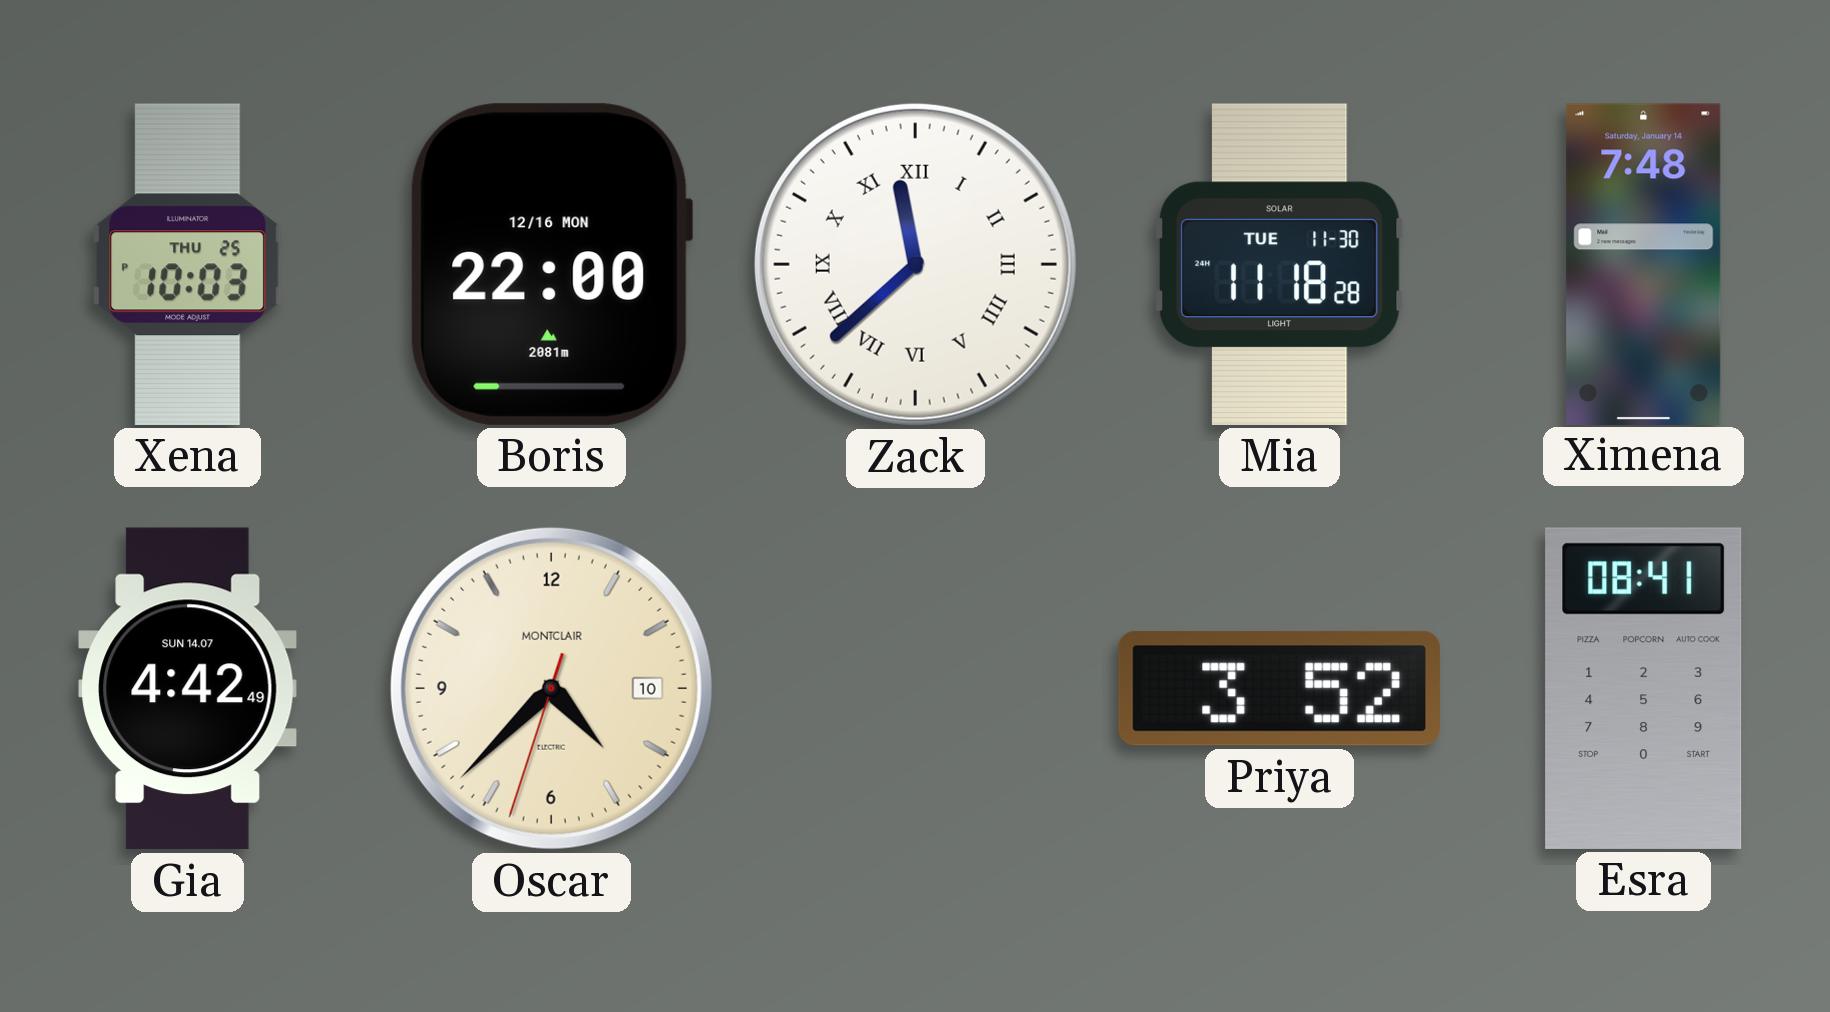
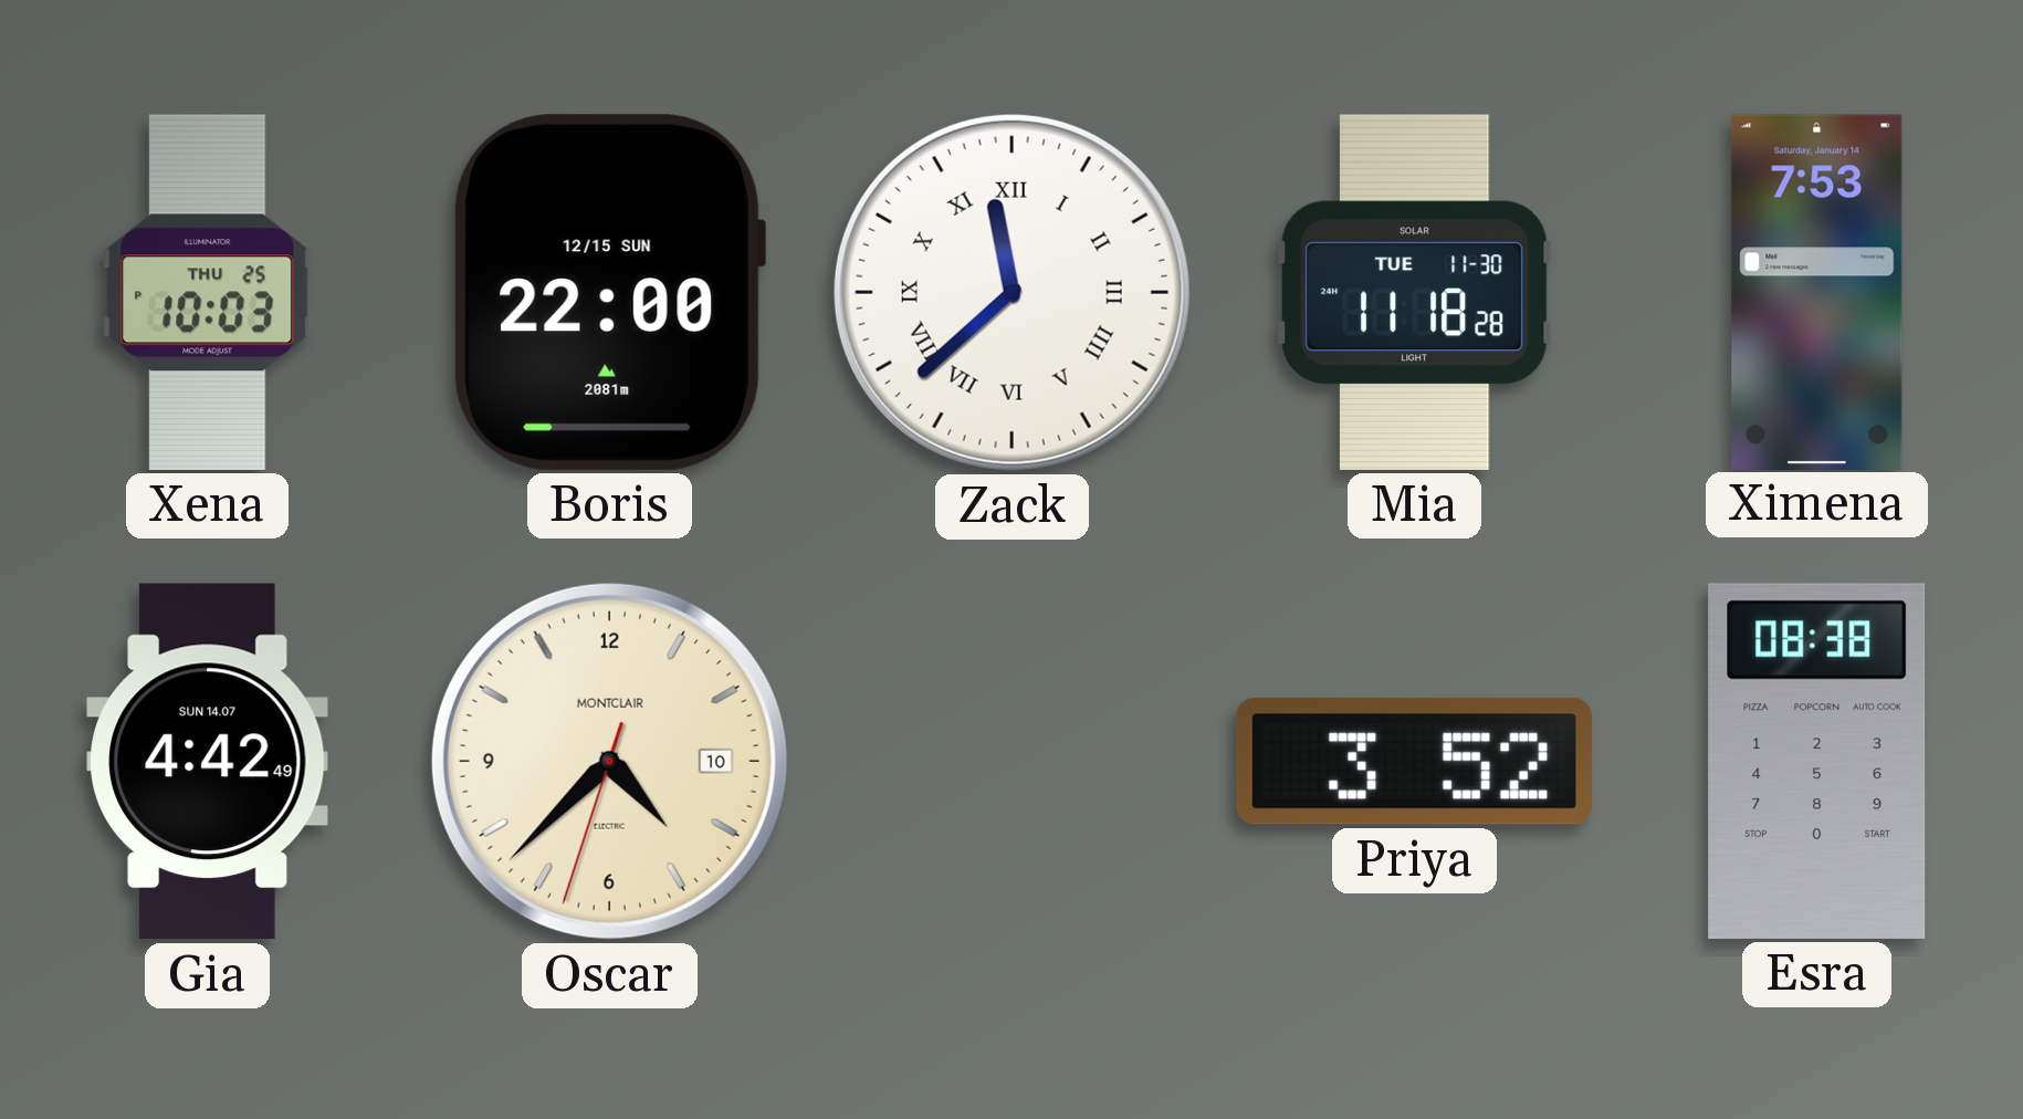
Boris date: 12/16 MON -> 12/15 SUN
Ximena: 7:48 -> 7:53
Esra: 08:41 -> 08:38
